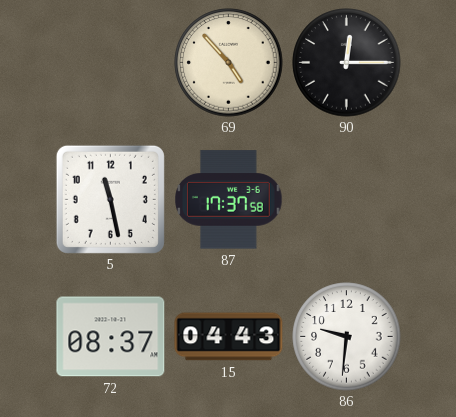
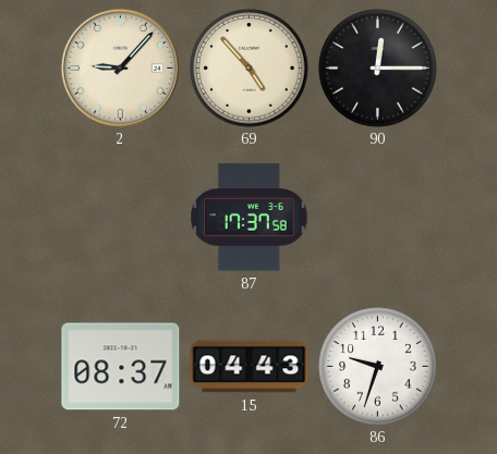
2: none -> 9:07
5: 11:28 -> none
86: 9:31 -> 9:33
